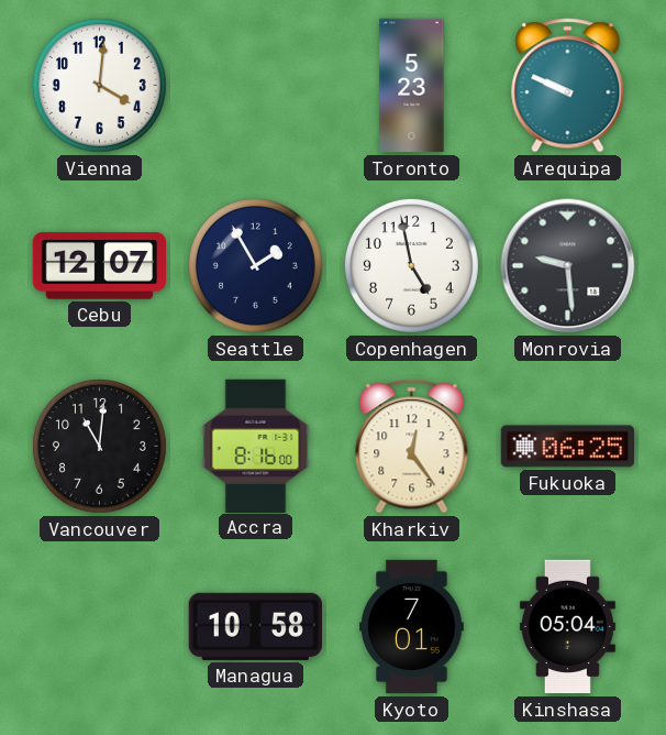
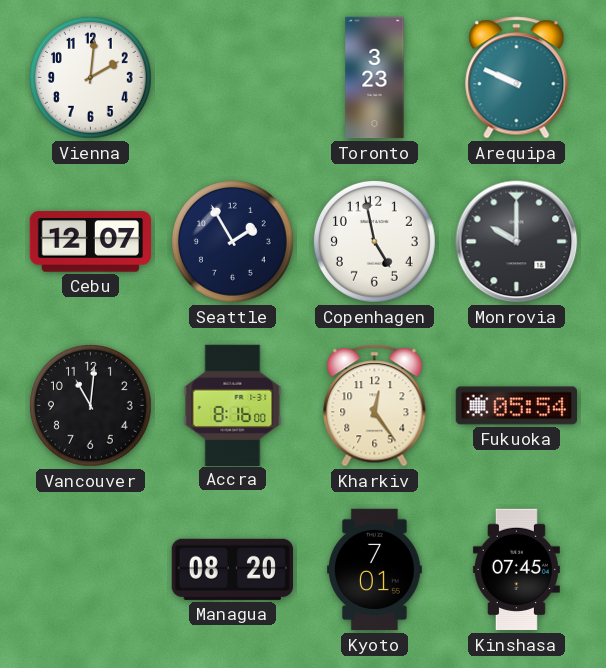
Vienna: 4:01 -> 2:01
Toronto: 5:23 -> 3:23
Monrovia: 9:29 -> 10:00
Fukuoka: 06:25 -> 05:54
Managua: 10:58 -> 08:20
Kinshasa: 05:04 -> 07:45
